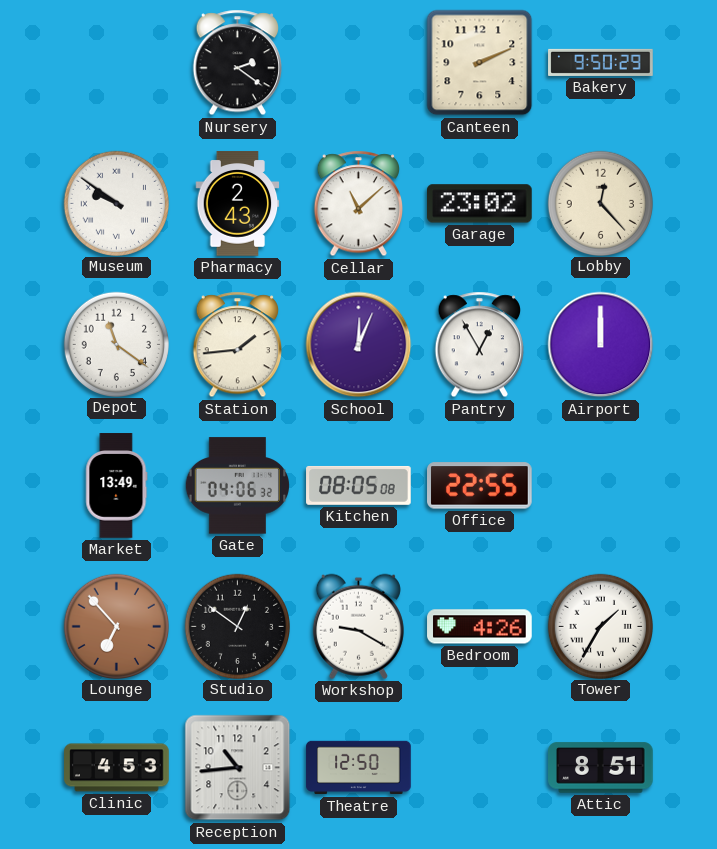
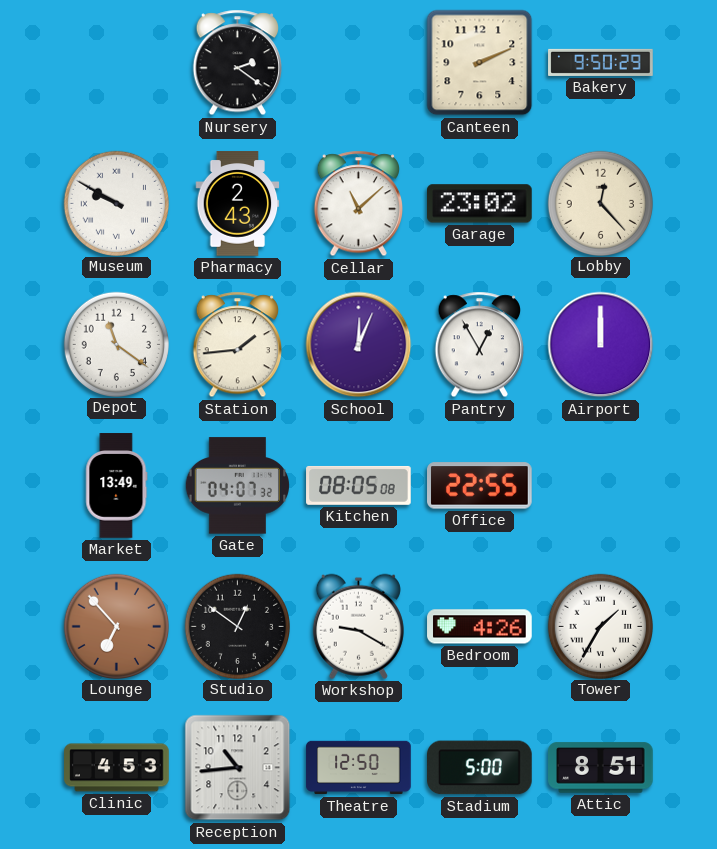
Museum: 9:51 -> 9:50
Gate: 04:06 -> 04:07
Stadium: none -> 5:00
